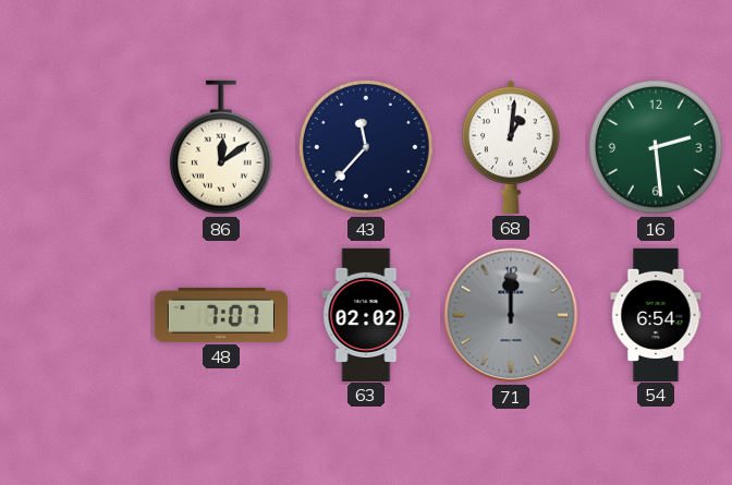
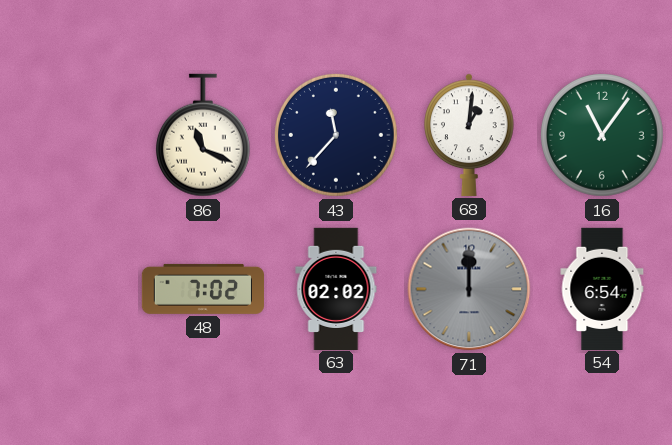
86: 12:09 -> 11:19
16: 2:29 -> 11:06
48: 7:07 -> 7:02
